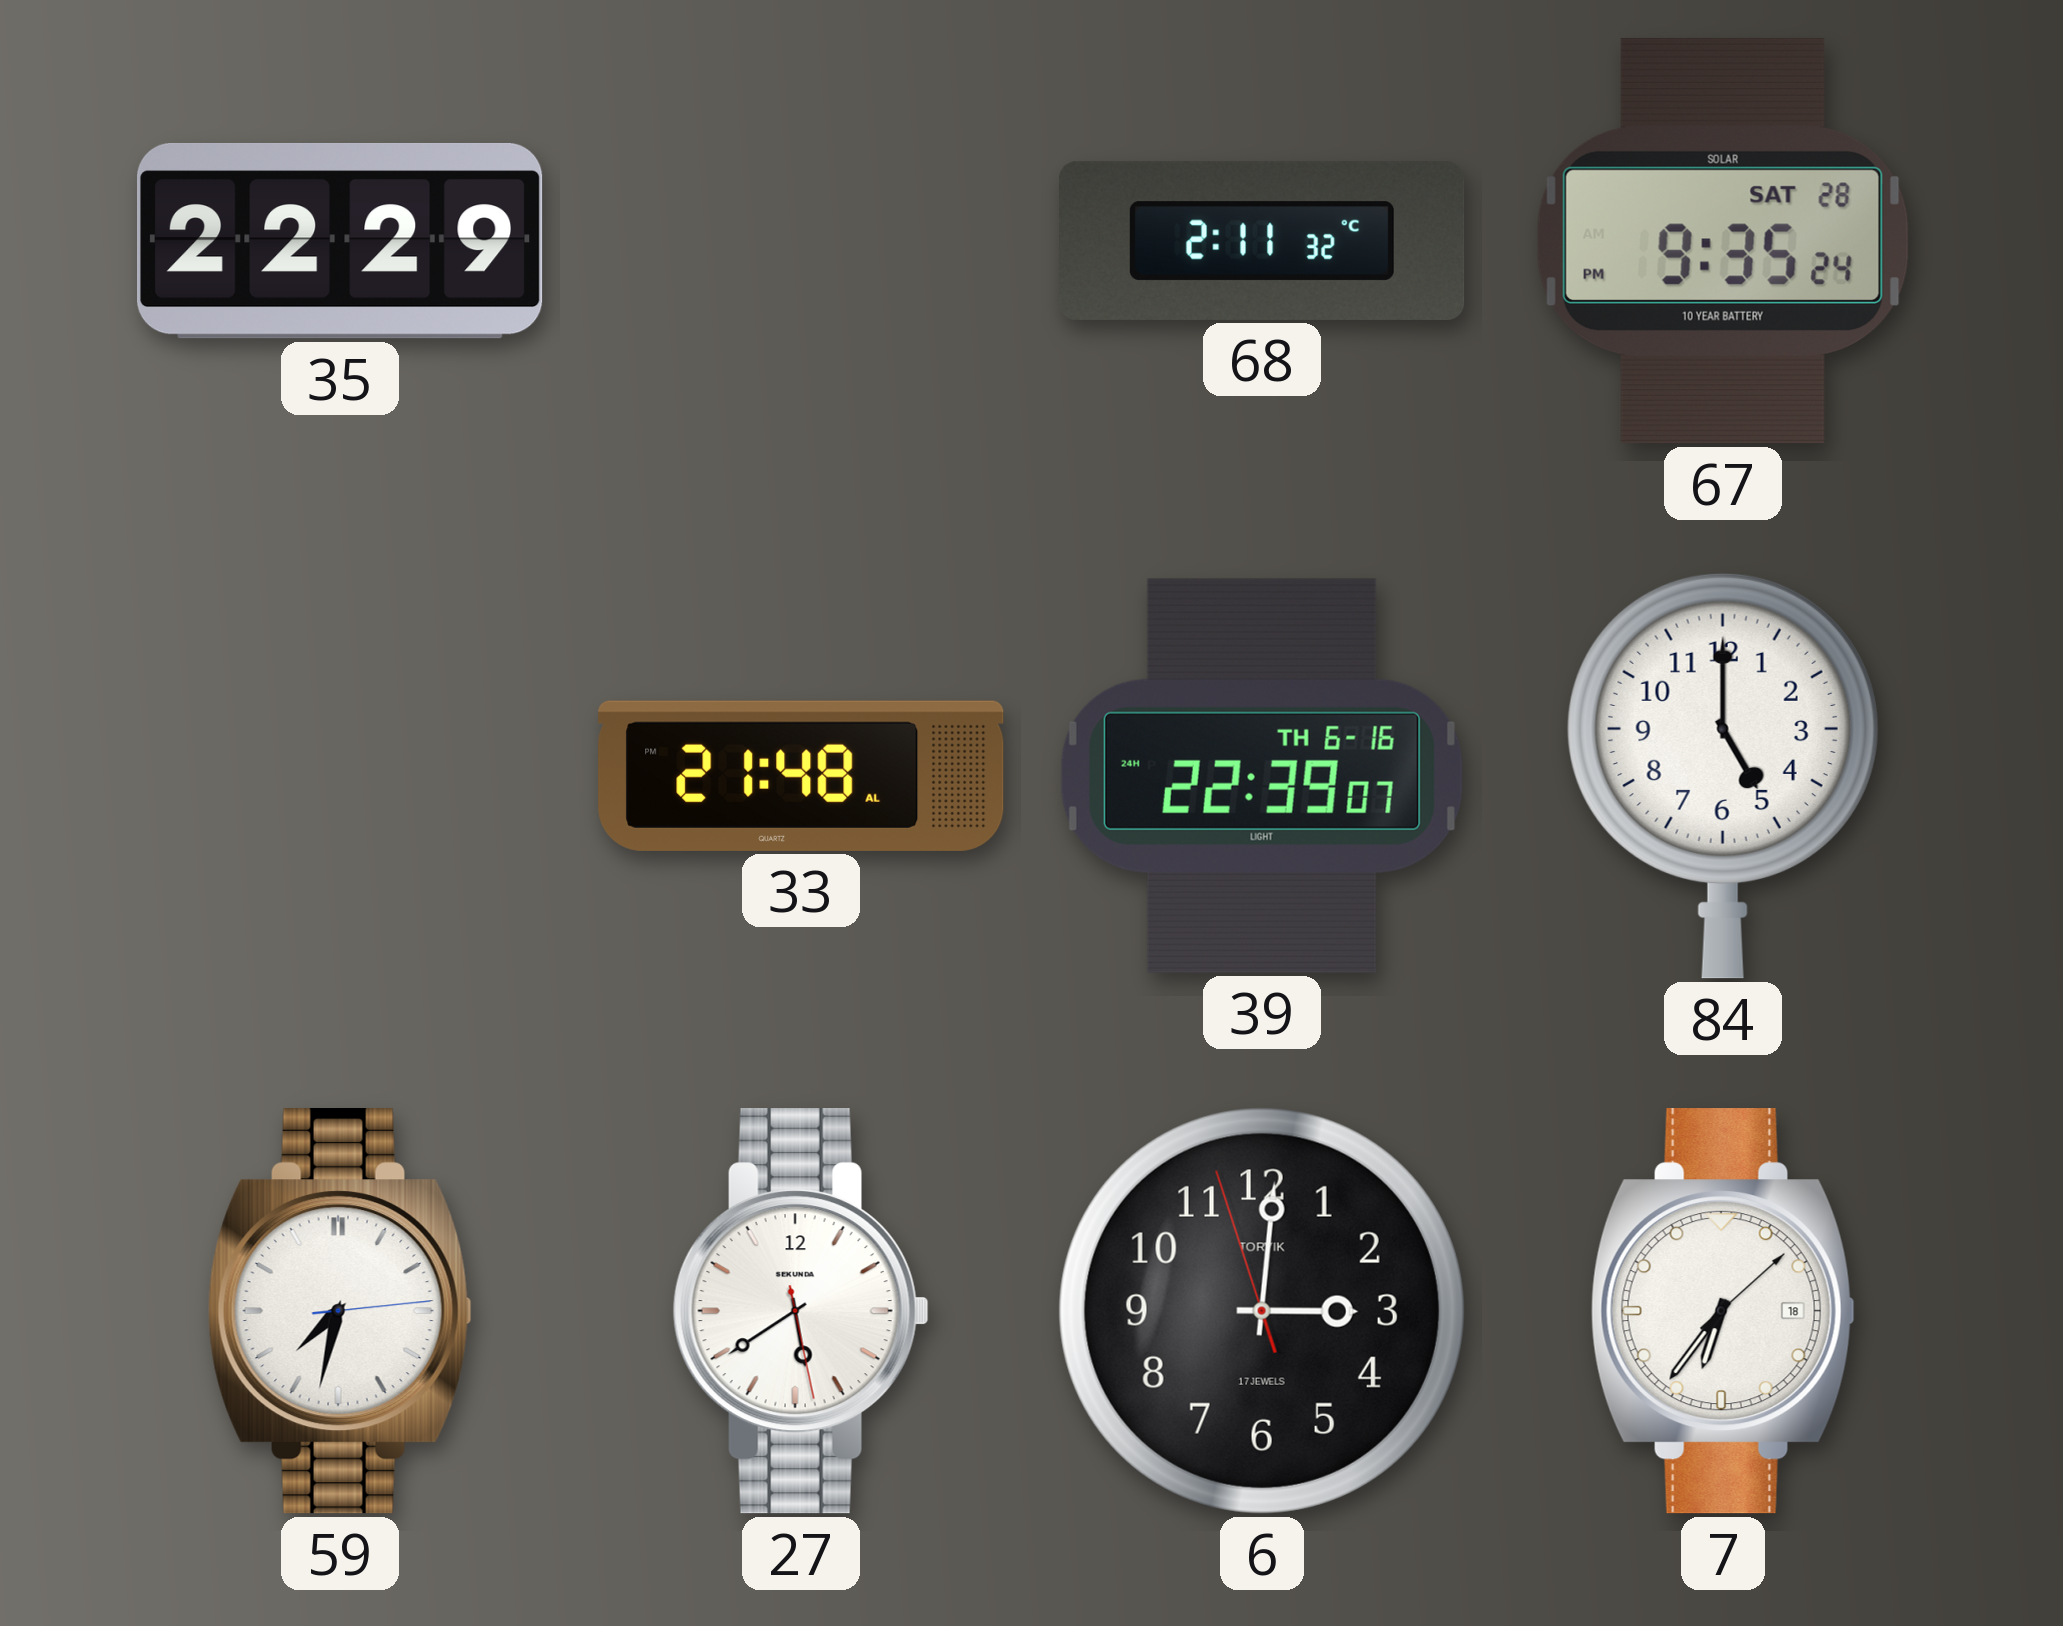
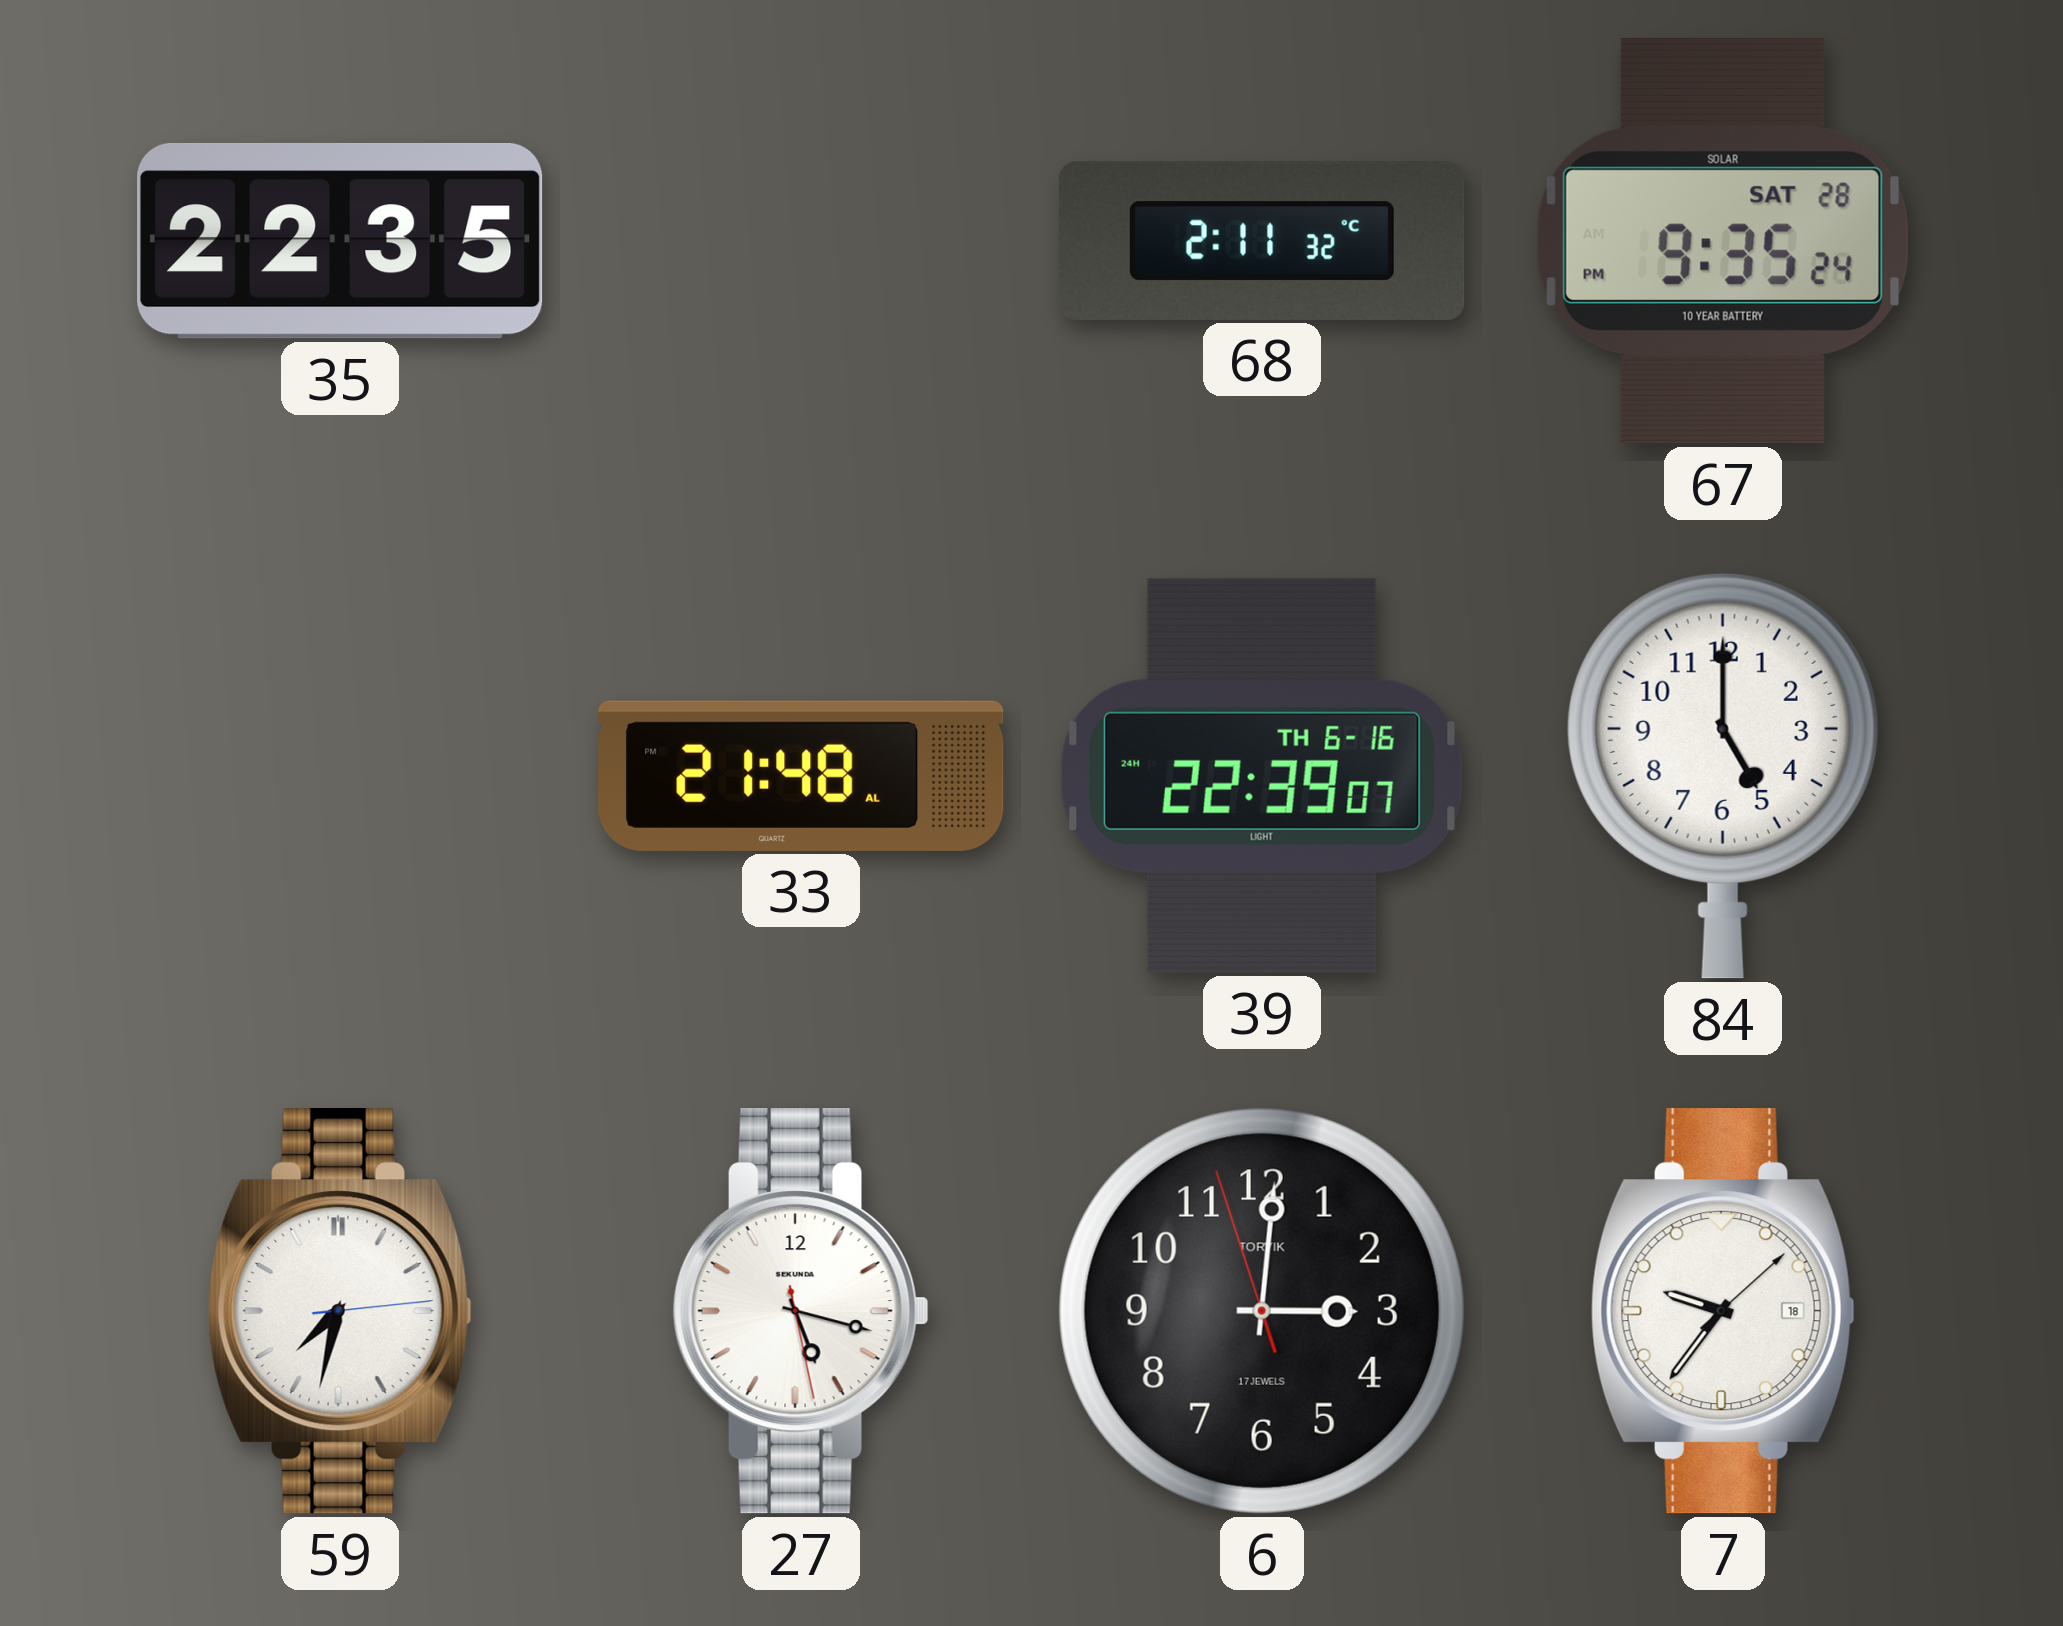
35: 22:29 -> 22:35
27: 5:39 -> 5:17
7: 6:36 -> 9:36
